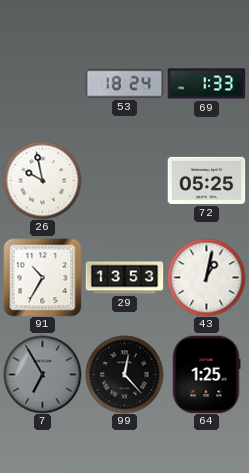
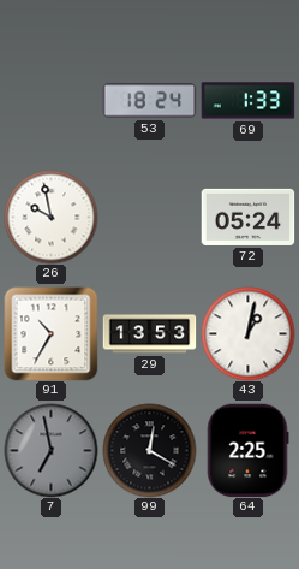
72: 05:25 -> 05:24
7: 6:55 -> 6:58
99: 12:23 -> 12:20
64: 1:25 -> 2:25
